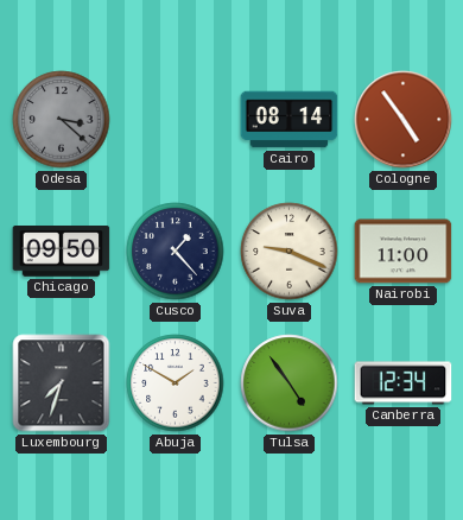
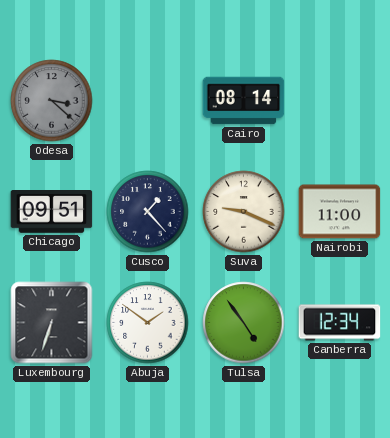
Cologne: 4:54 -> none
Chicago: 09:50 -> 09:51
Luxembourg: 7:33 -> 6:33
Abuja: 1:50 -> 1:51
